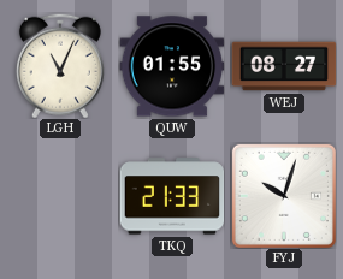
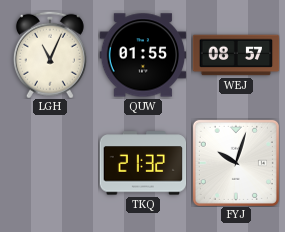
WEJ: 08:27 -> 08:57
TKQ: 21:33 -> 21:32
